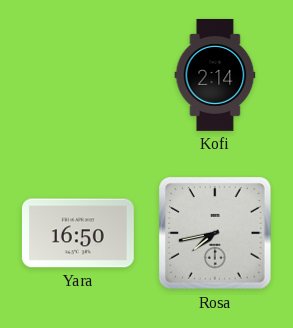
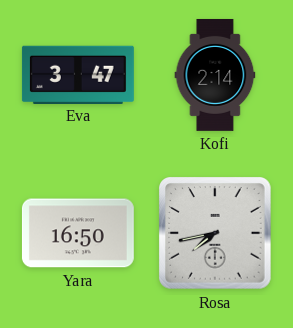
Eva: none -> 3:47
